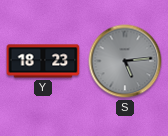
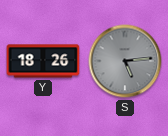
Y: 18:23 -> 18:26
